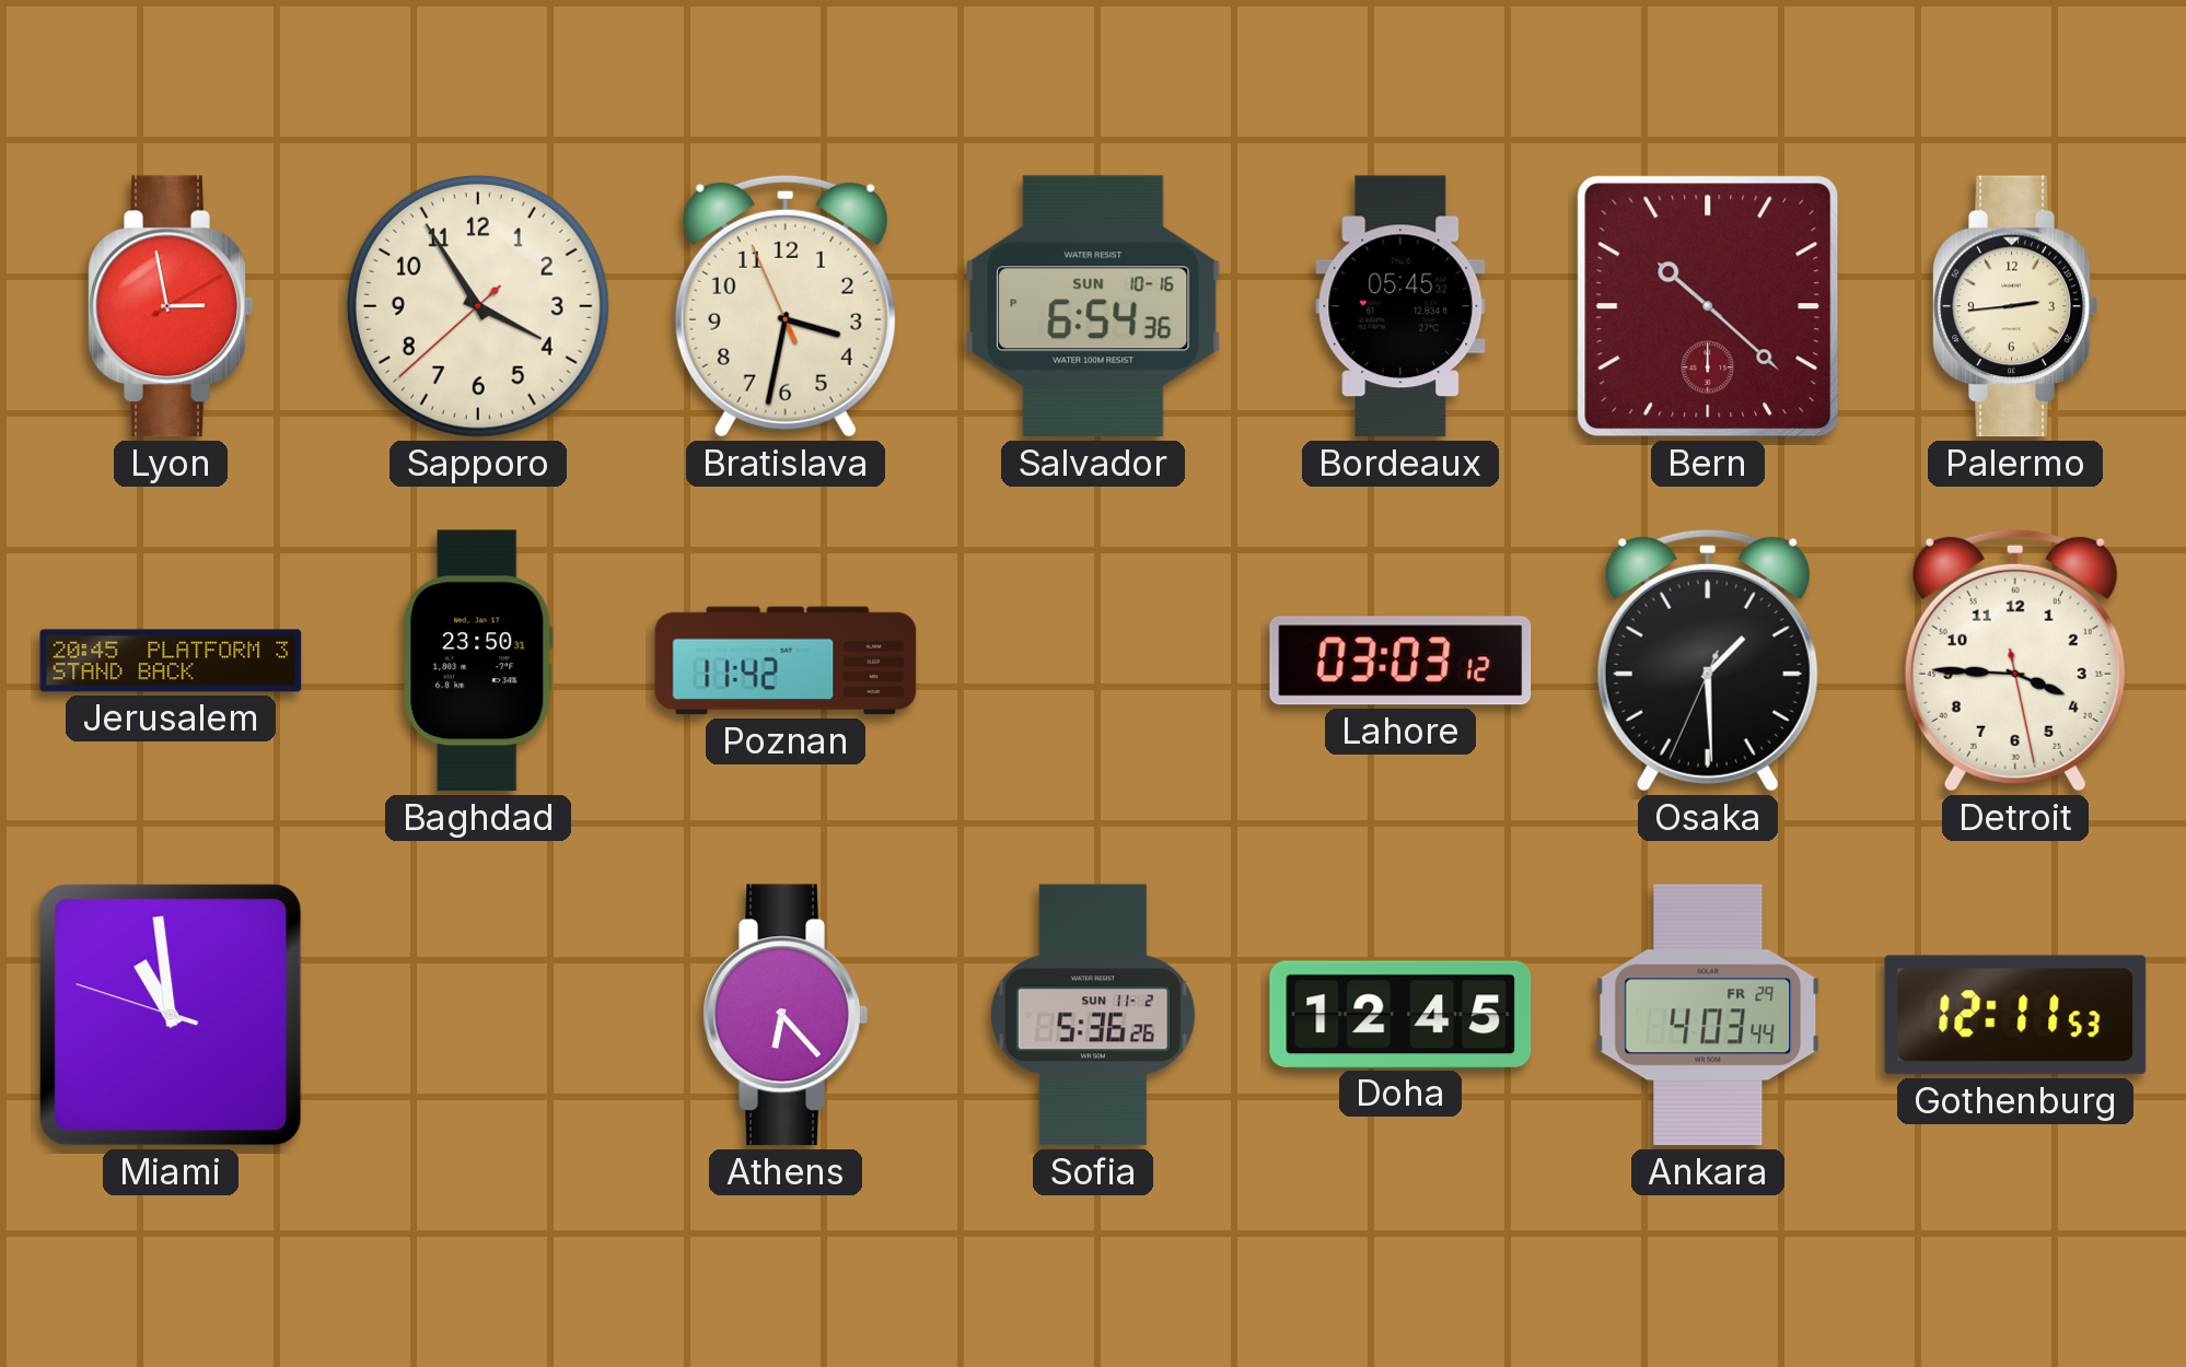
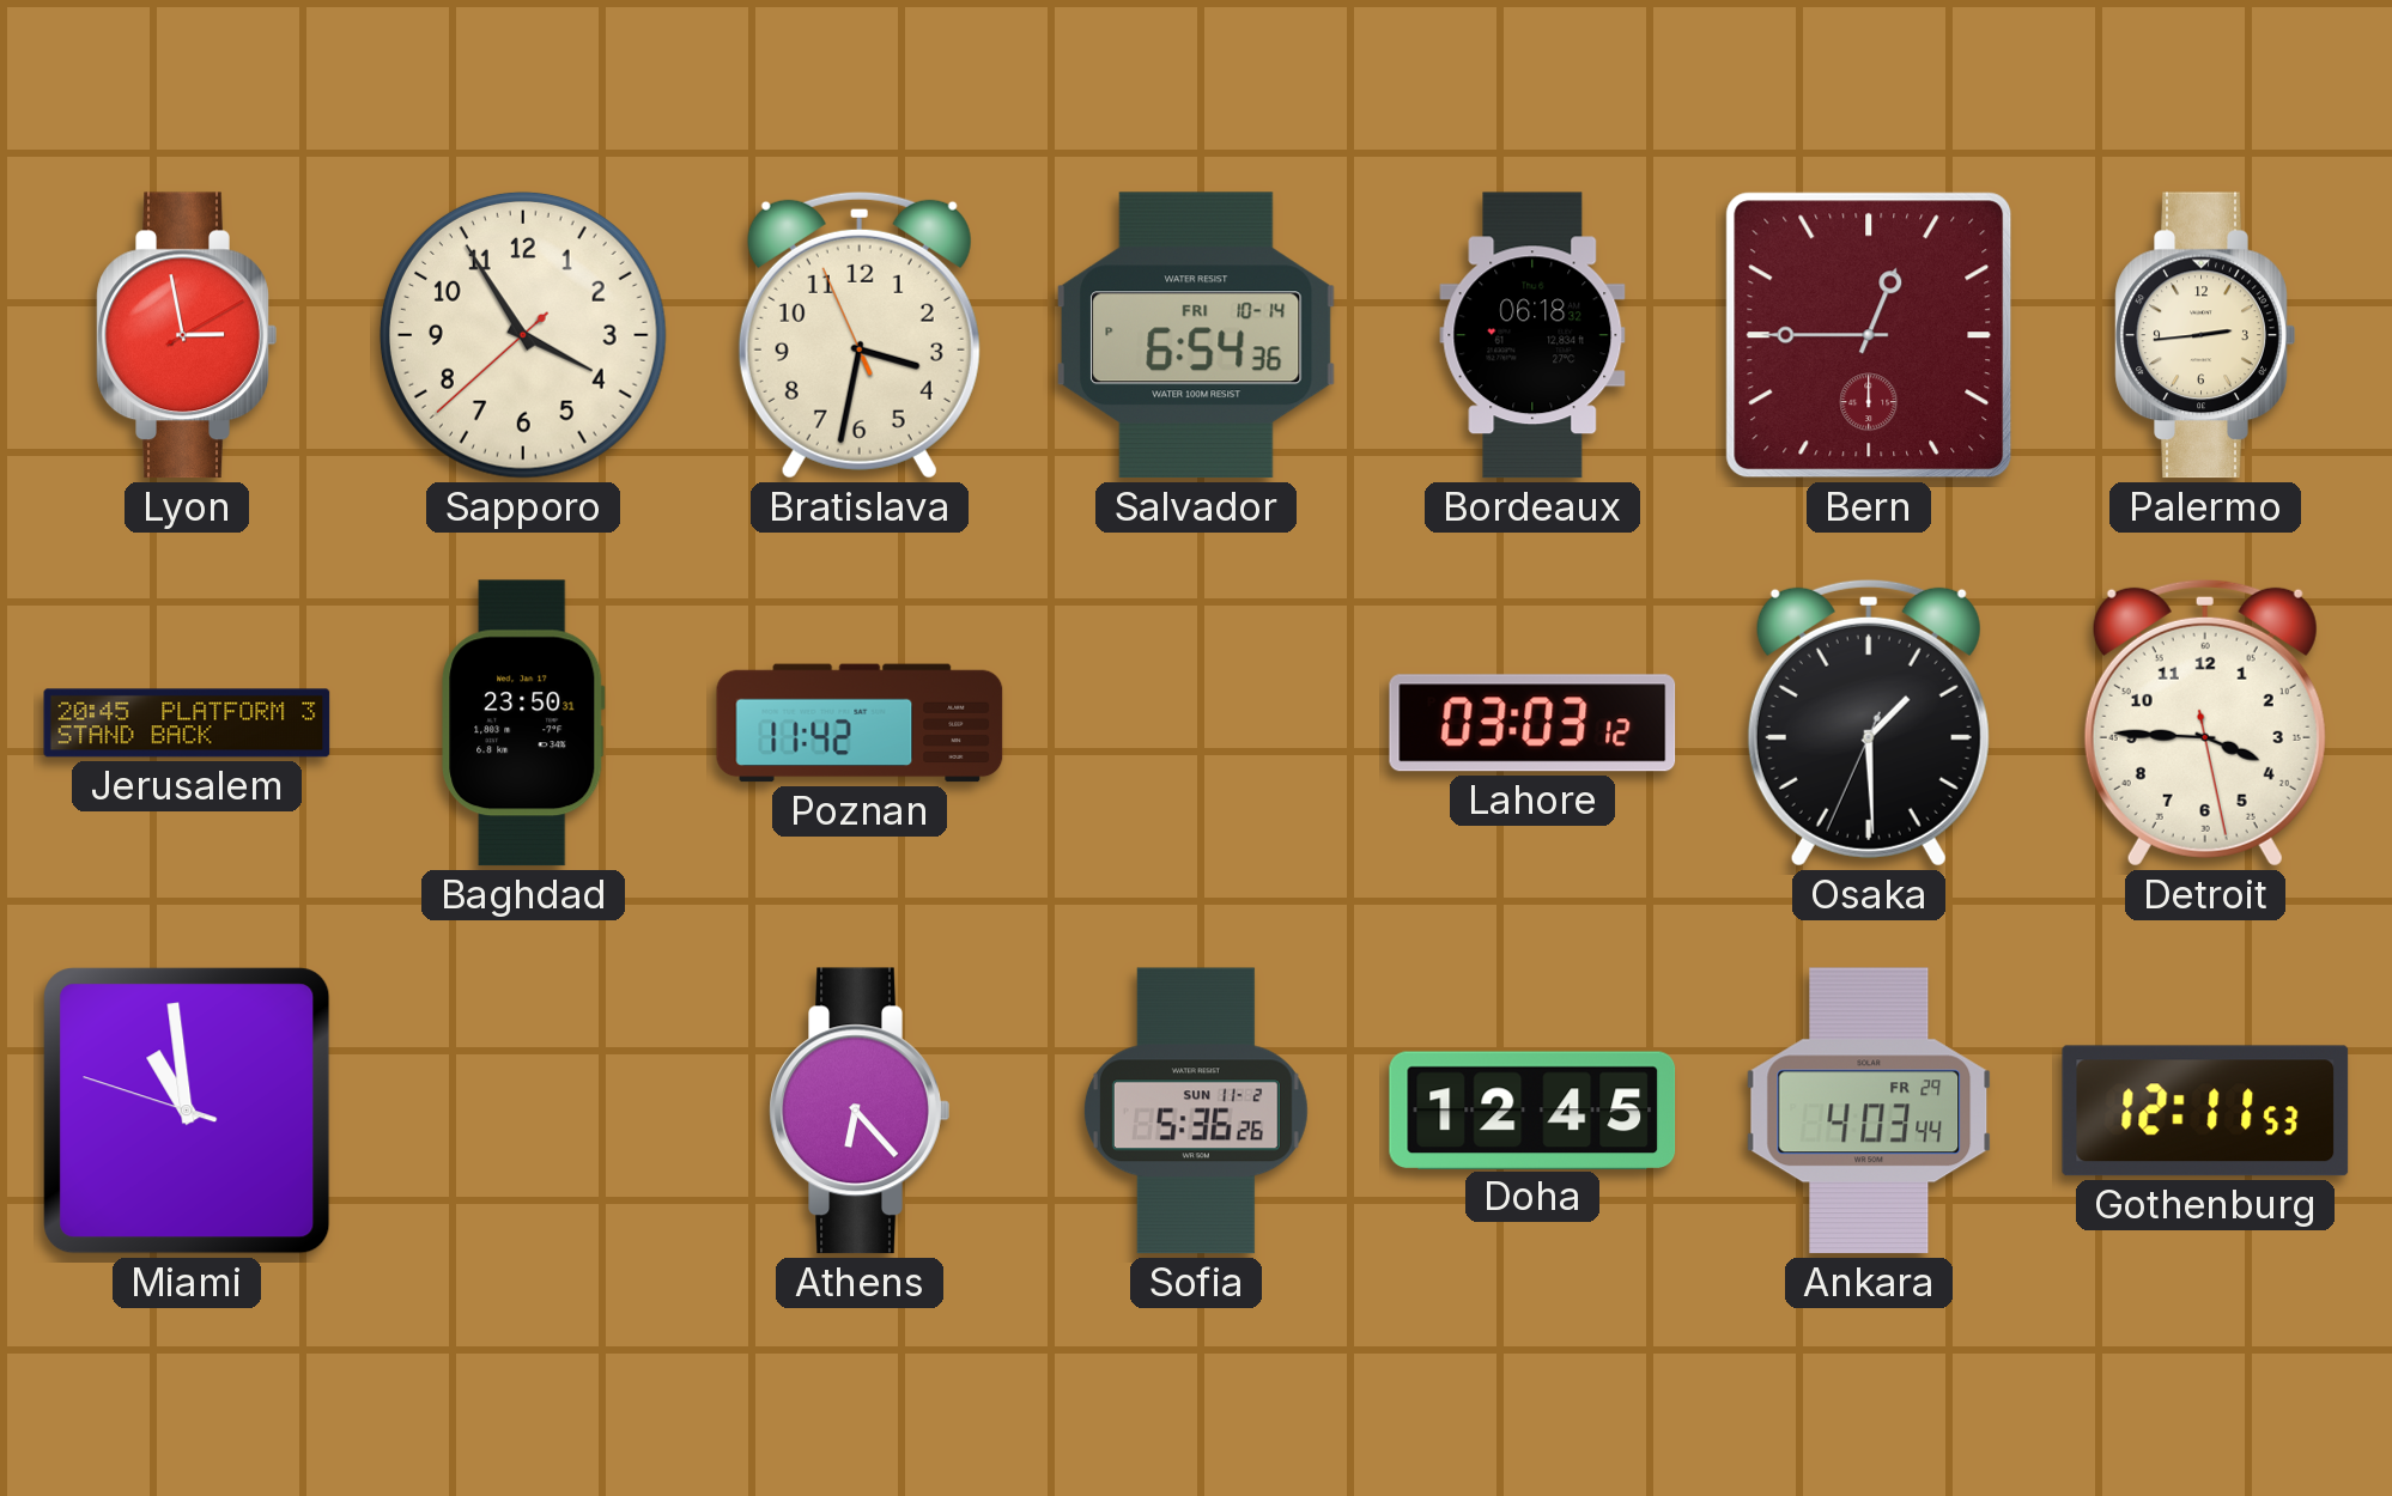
Salvador date: SUN 10-16 -> FRI 10-14
Bordeaux: 05:45 -> 06:18
Bern: 10:22 -> 12:45
